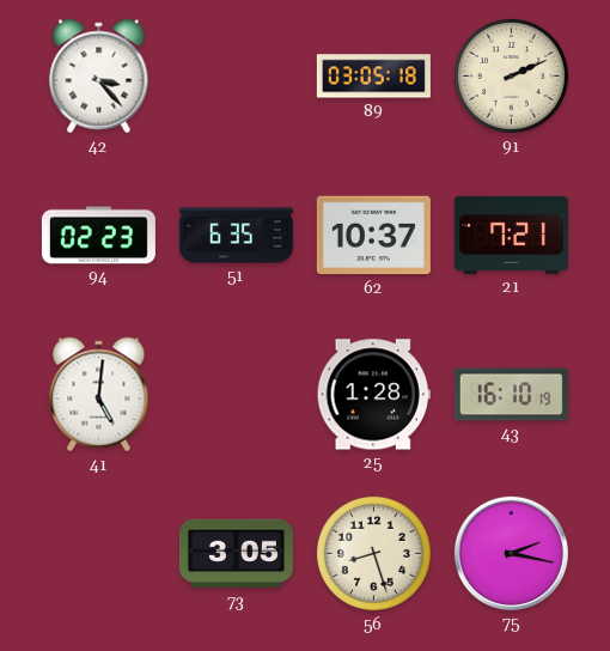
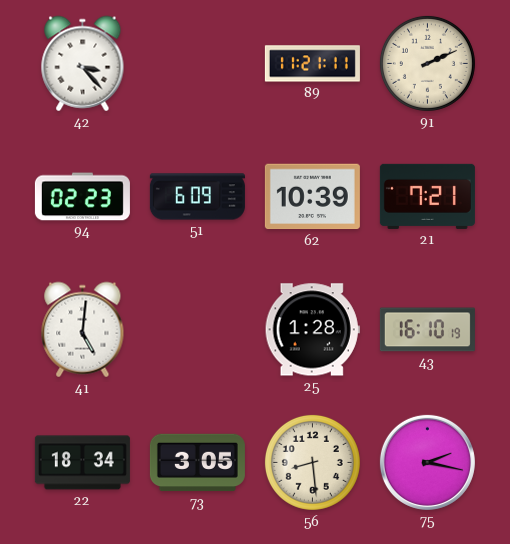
89: 03:05 -> 11:21
51: 6:35 -> 6:09
62: 10:37 -> 10:39
22: none -> 18:34
56: 8:27 -> 8:29
